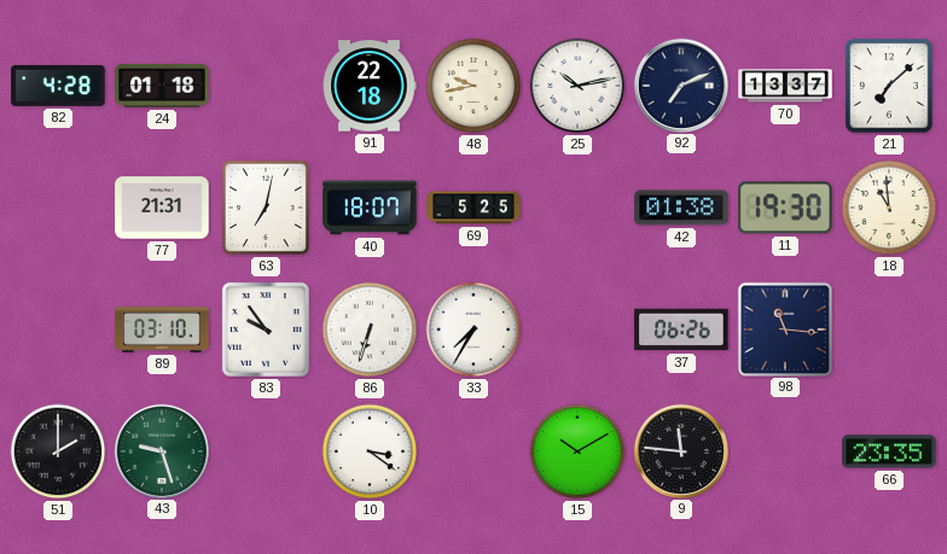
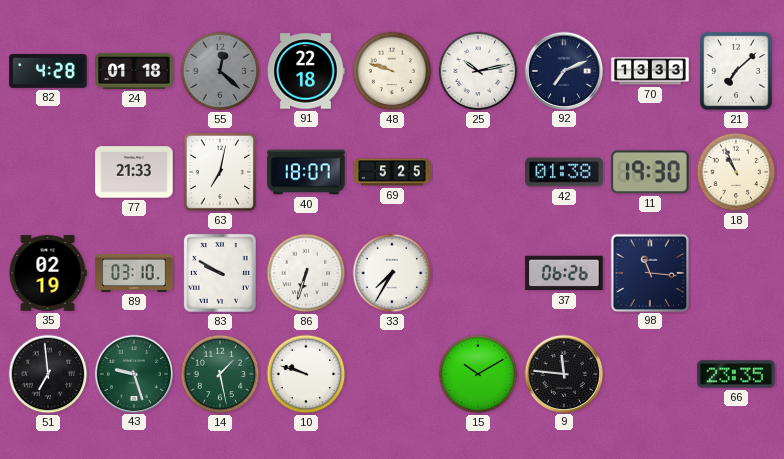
55: none -> 12:22
48: 9:43 -> 9:48
70: 13:37 -> 13:33
77: 21:31 -> 21:33
18: 10:59 -> 10:56
35: none -> 02:19
83: 9:54 -> 9:50
51: 2:00 -> 6:59
14: none -> 1:28
10: 3:21 -> 9:48
